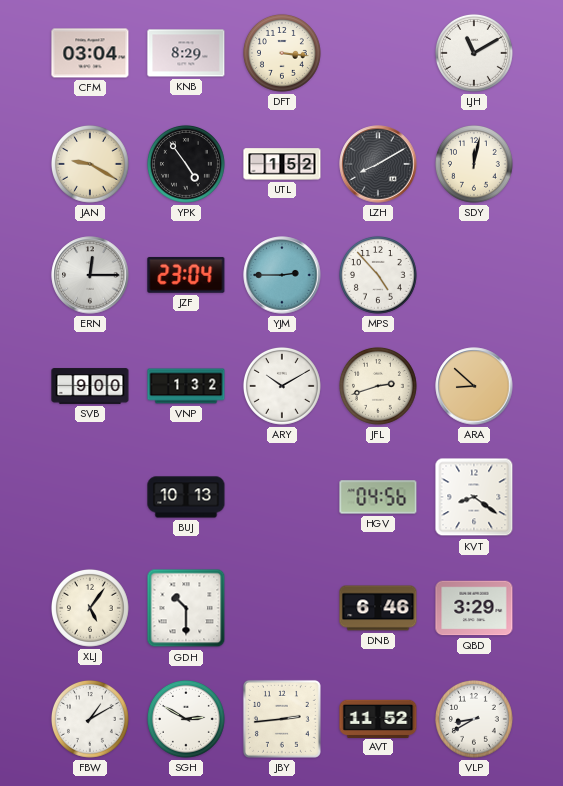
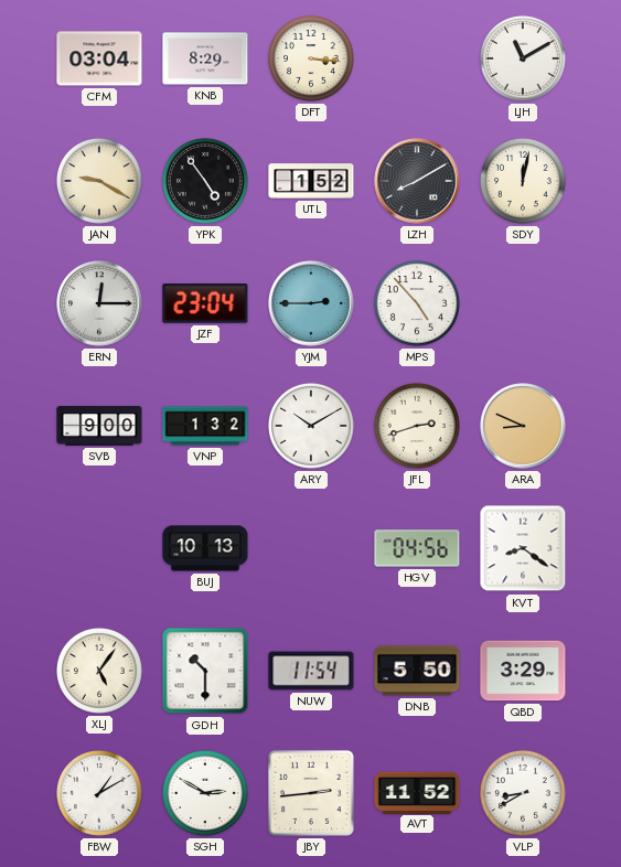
ARA: 8:52 -> 8:49
NUW: none -> 11:54
DNB: 6:46 -> 5:50
